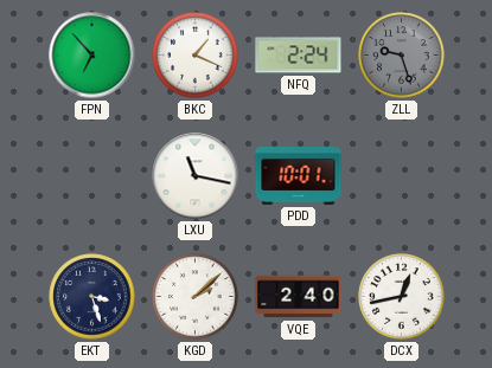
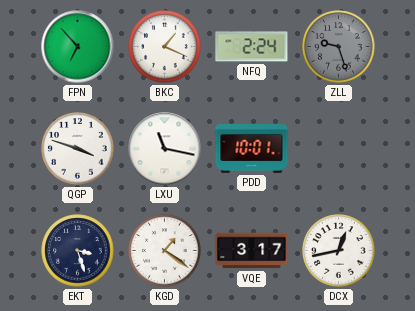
QGP: none -> 3:48
KGD: 2:08 -> 1:21
VQE: 2:40 -> 3:17
